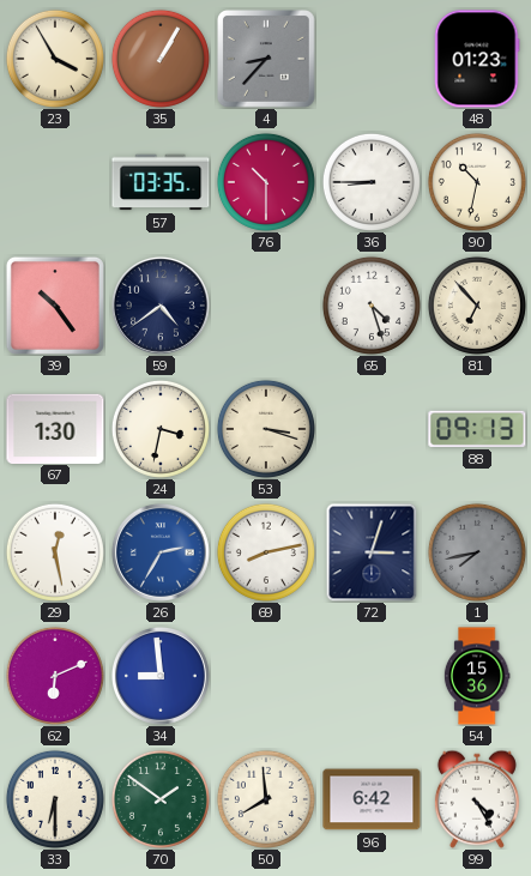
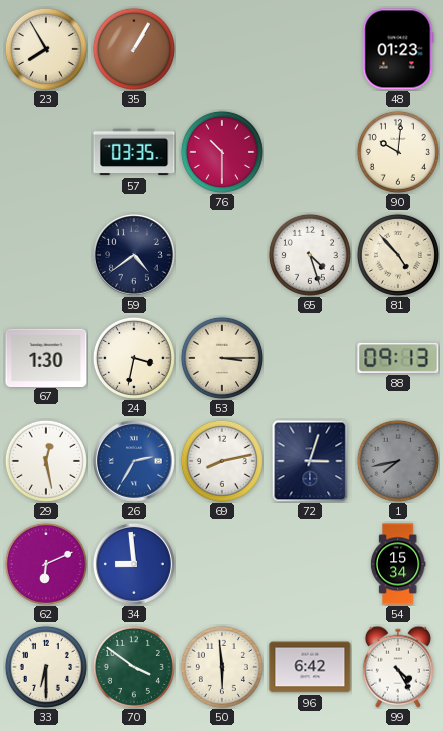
23: 3:55 -> 7:55
4: 8:37 -> none
36: 8:45 -> none
90: 10:32 -> 10:01
39: 10:24 -> none
81: 6:53 -> 4:53
53: 3:18 -> 3:15
54: 15:36 -> 15:34
70: 1:51 -> 3:51
50: 7:59 -> 5:59
